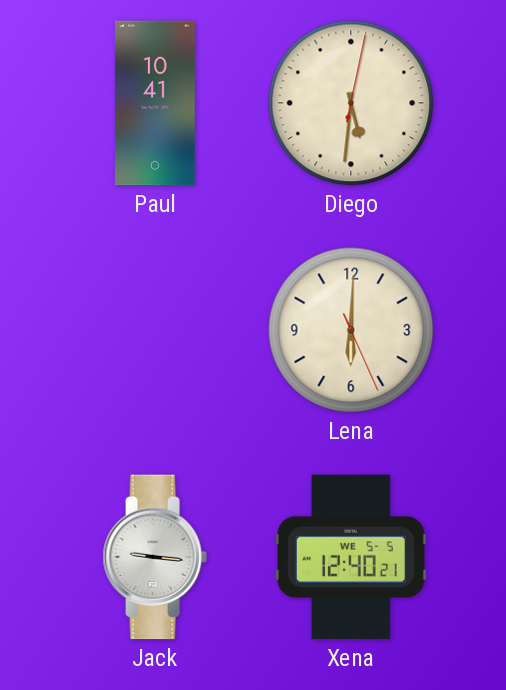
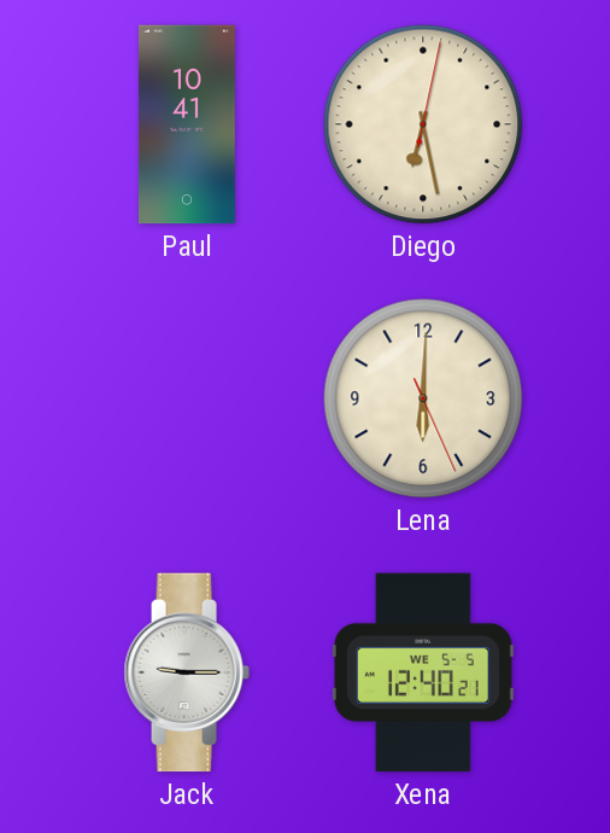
Diego: 5:31 -> 6:28
Jack: 9:16 -> 9:15
